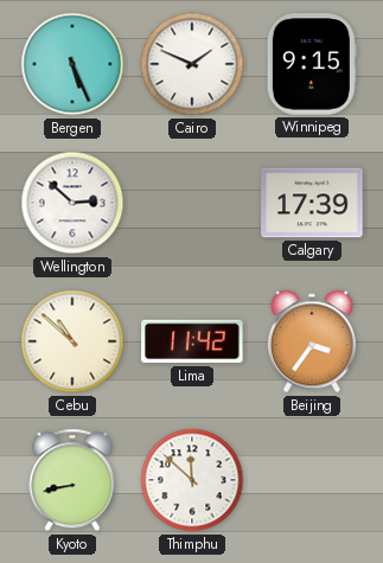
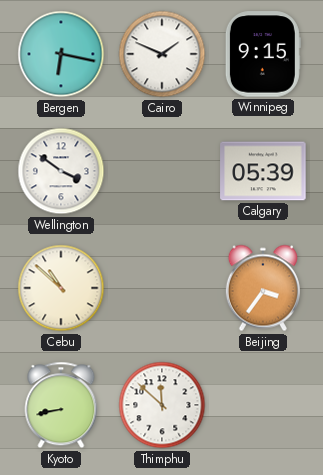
Bergen: 5:26 -> 6:17
Wellington: 2:52 -> 3:51
Calgary: 17:39 -> 05:39
Lima: 11:42 -> none
